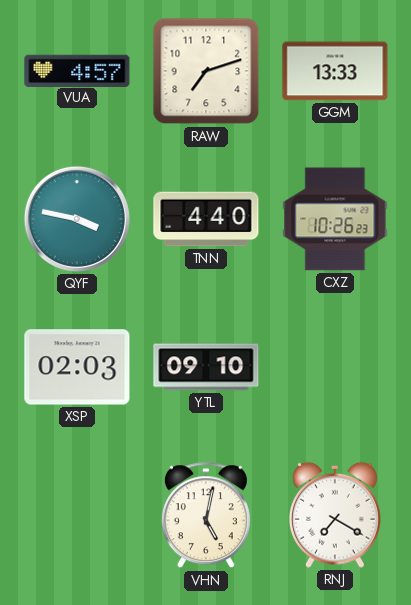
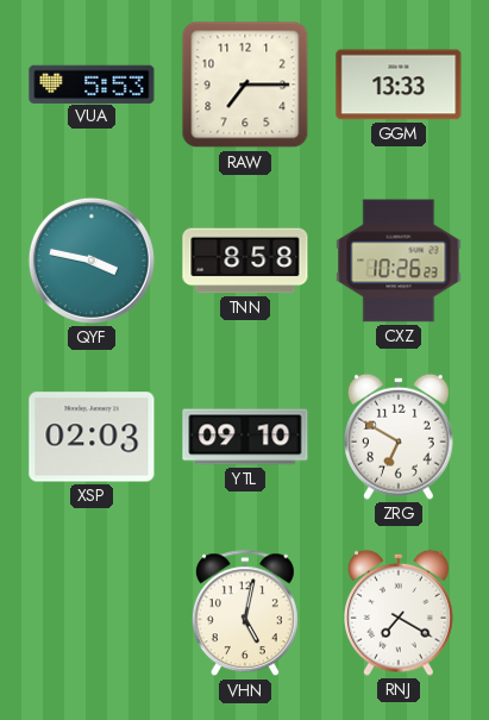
VUA: 4:57 -> 5:53
RAW: 7:12 -> 7:15
TNN: 4:40 -> 8:58
ZRG: none -> 6:50
